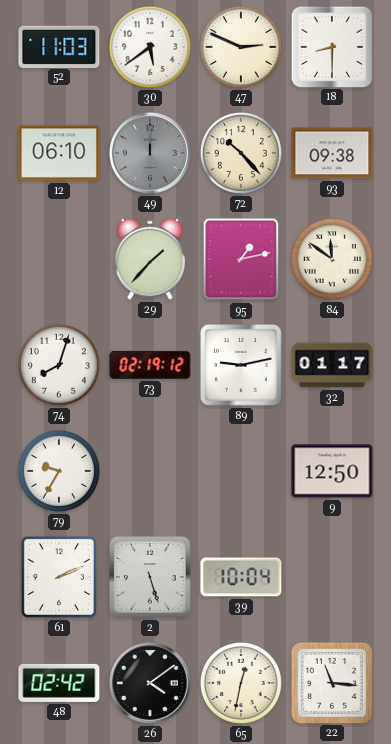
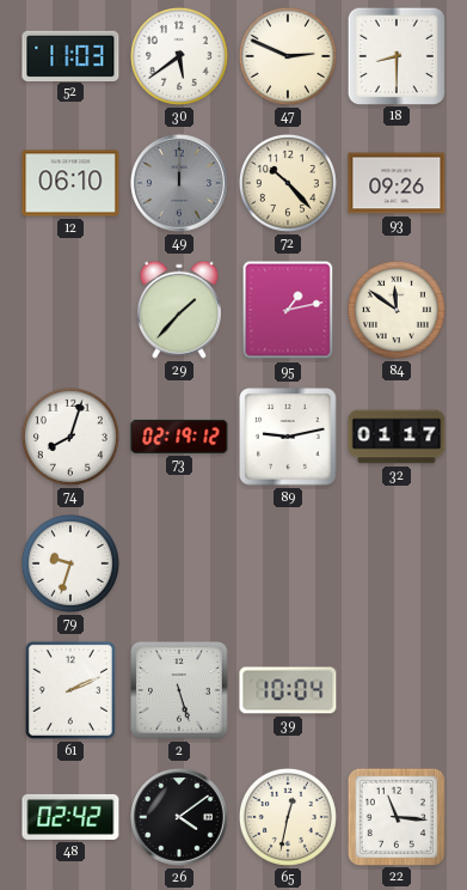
93: 09:38 -> 09:26
79: 9:35 -> 9:33
9: 12:50 -> none
